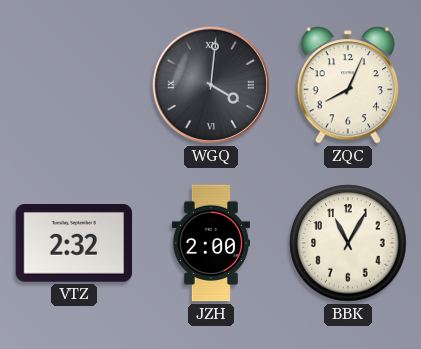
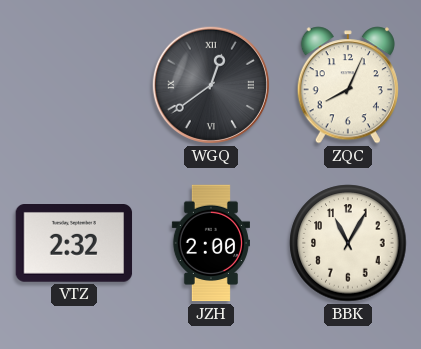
WGQ: 4:01 -> 12:39
